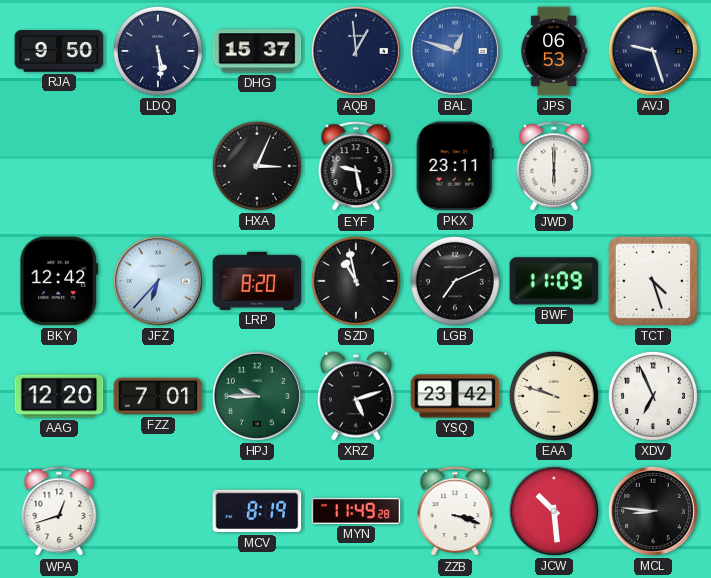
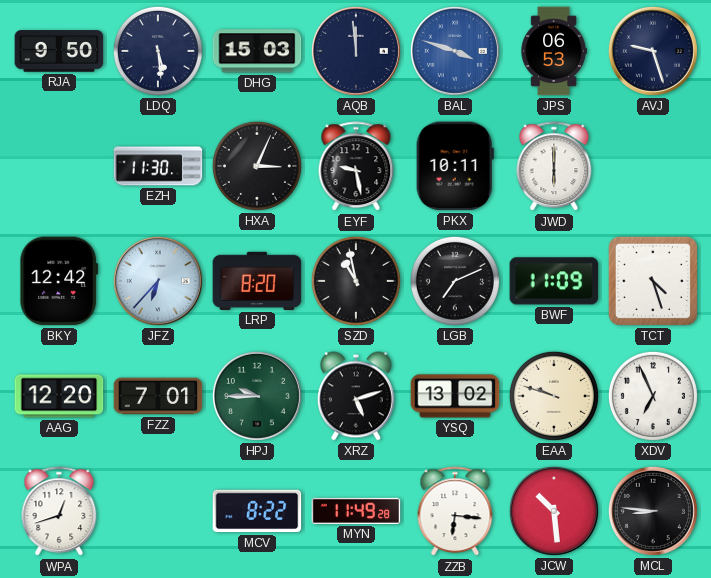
DHG: 15:37 -> 15:03
AQB: 12:59 -> 11:59
BAL: 12:48 -> 3:48
EZH: none -> 11:30
PKX: 23:11 -> 10:11
YSQ: 23:42 -> 13:02
MCV: 8:19 -> 8:22
ZZB: 3:18 -> 6:16
